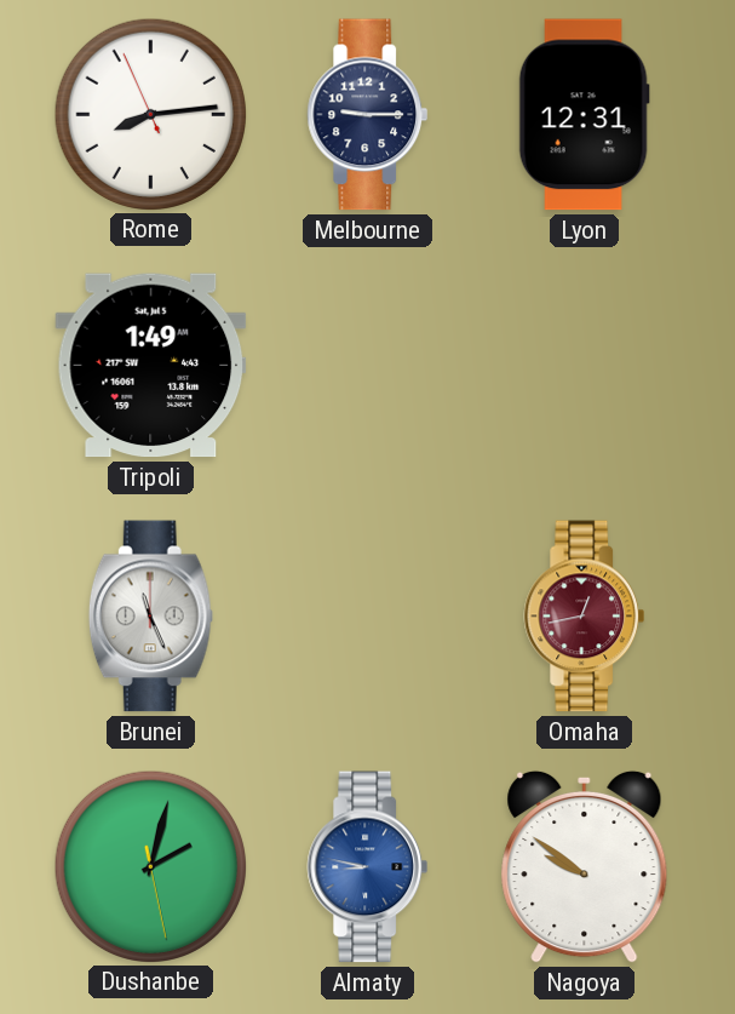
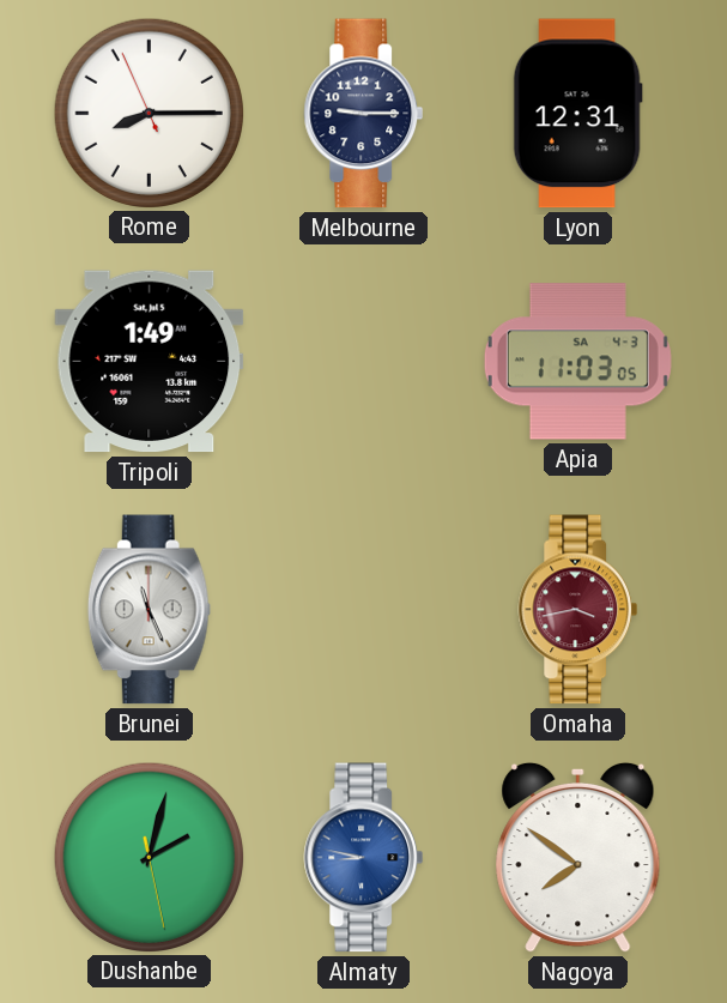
Rome: 8:13 -> 8:14
Apia: none -> 11:03
Omaha: 12:43 -> 3:43
Nagoya: 9:51 -> 7:51
